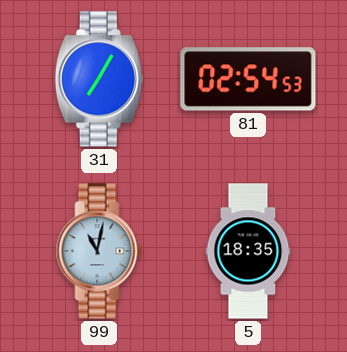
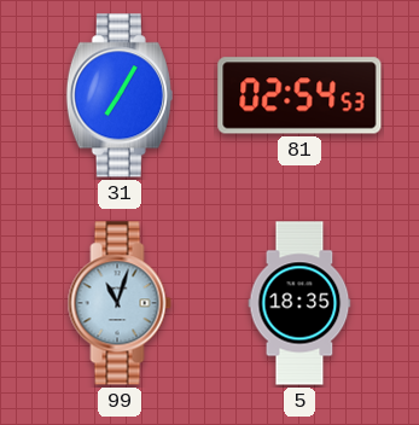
99: 11:02 -> 11:03
